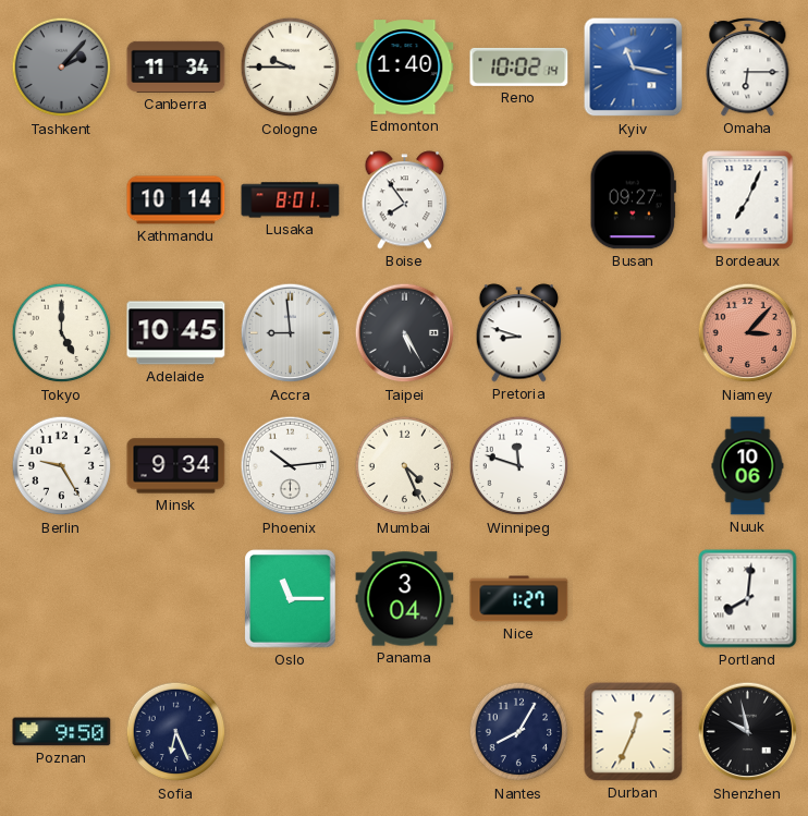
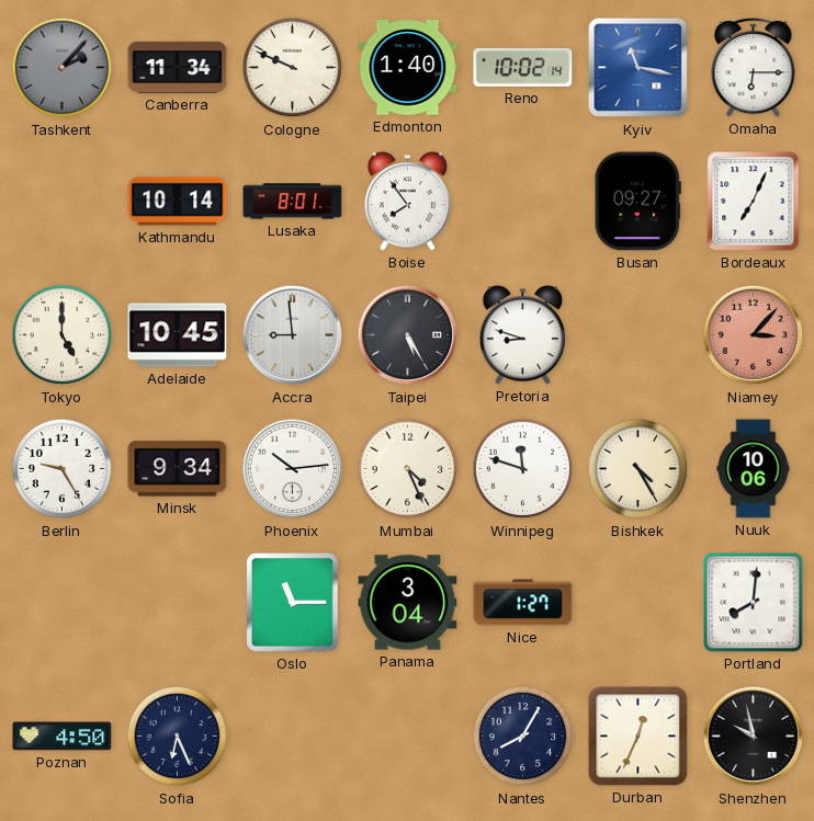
Cologne: 9:45 -> 9:49
Bishkek: none -> 4:25
Poznan: 9:50 -> 4:50
